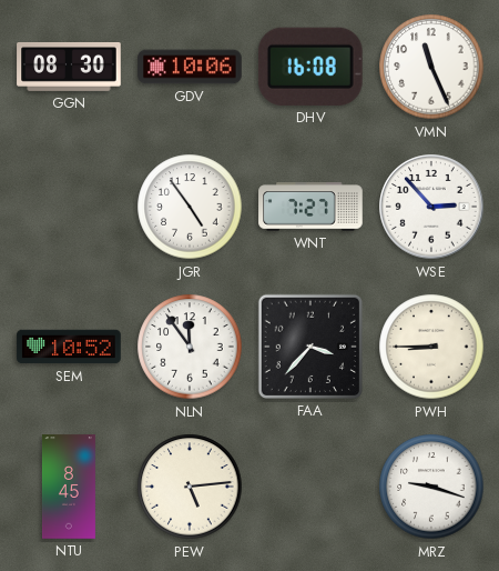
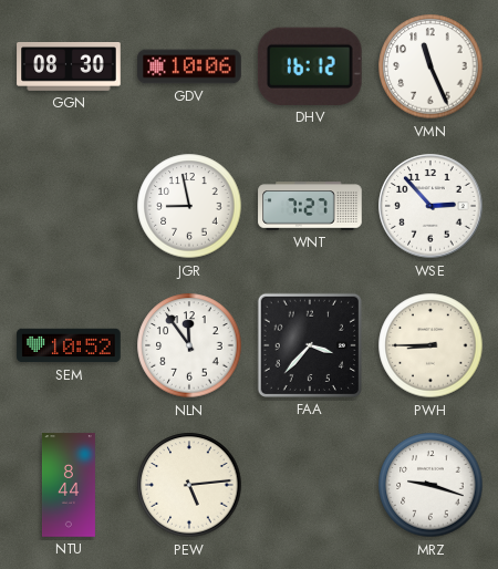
DHV: 16:08 -> 16:12
JGR: 4:54 -> 8:58
NTU: 8:45 -> 8:44
